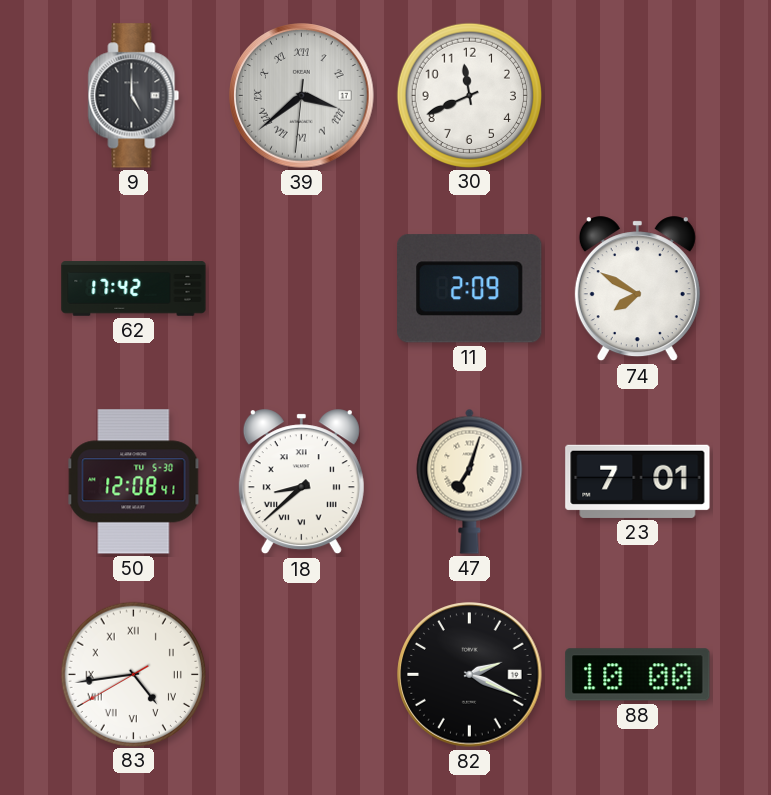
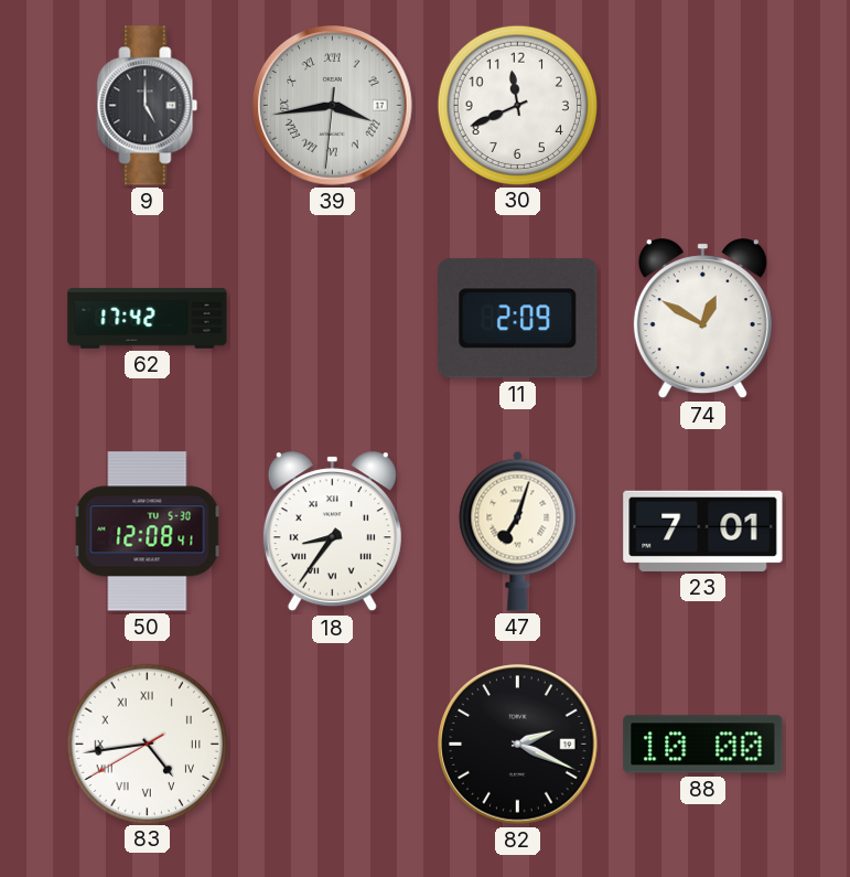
39: 3:38 -> 3:43
74: 7:50 -> 12:50
18: 8:38 -> 8:36
